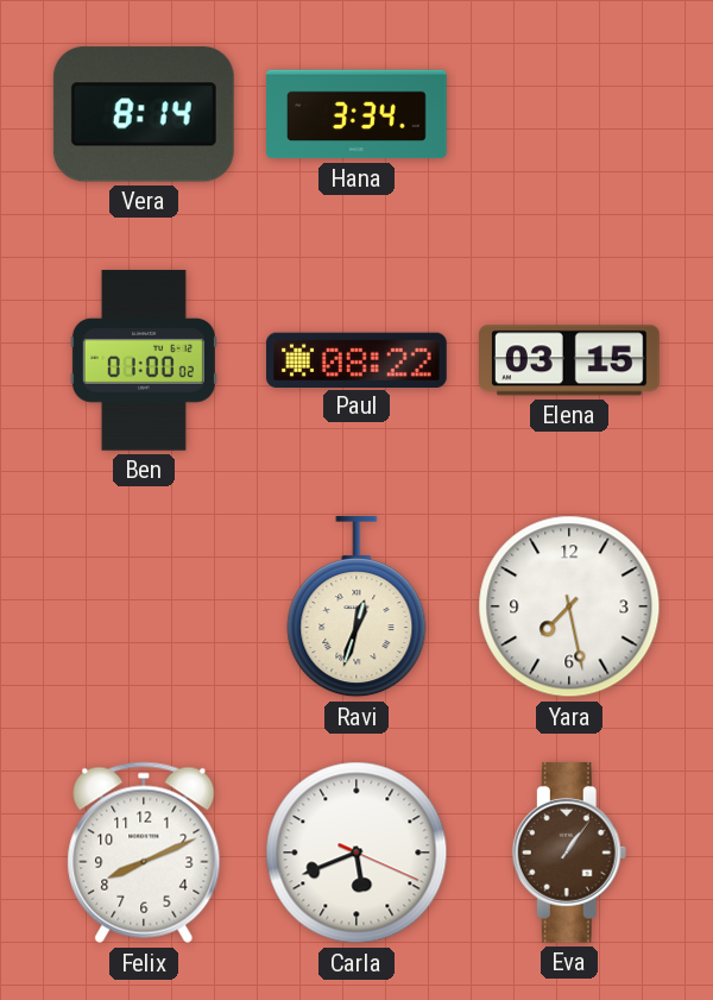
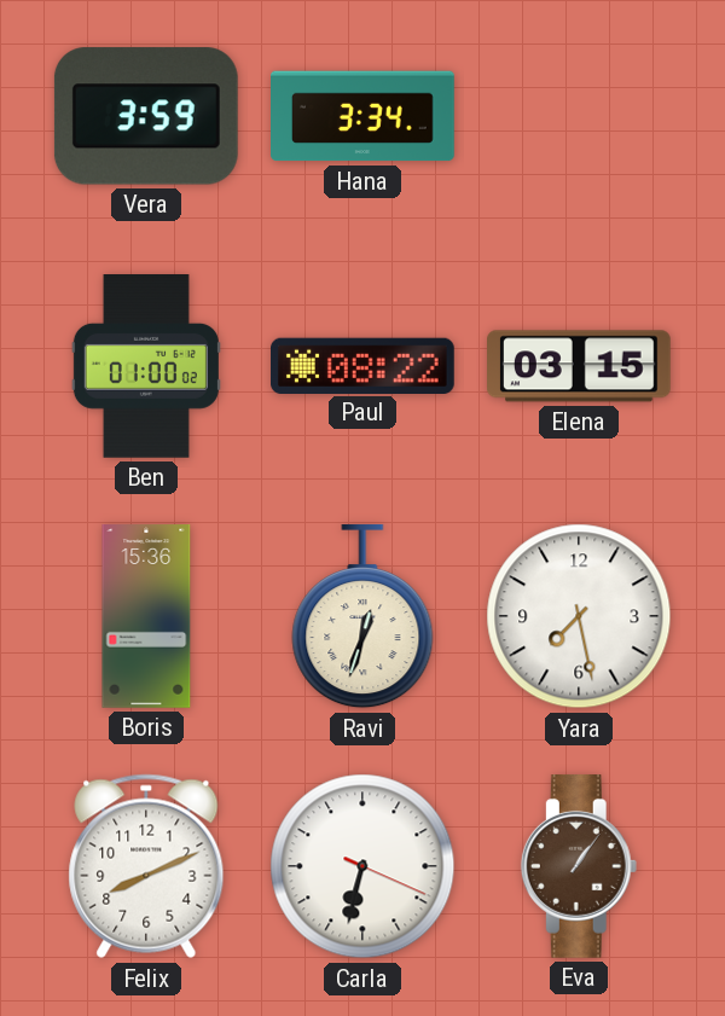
Vera: 8:14 -> 3:59
Boris: none -> 15:36
Carla: 5:41 -> 6:32
